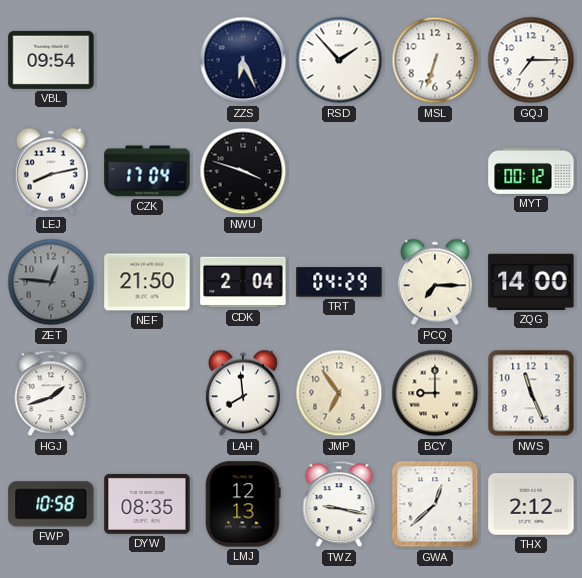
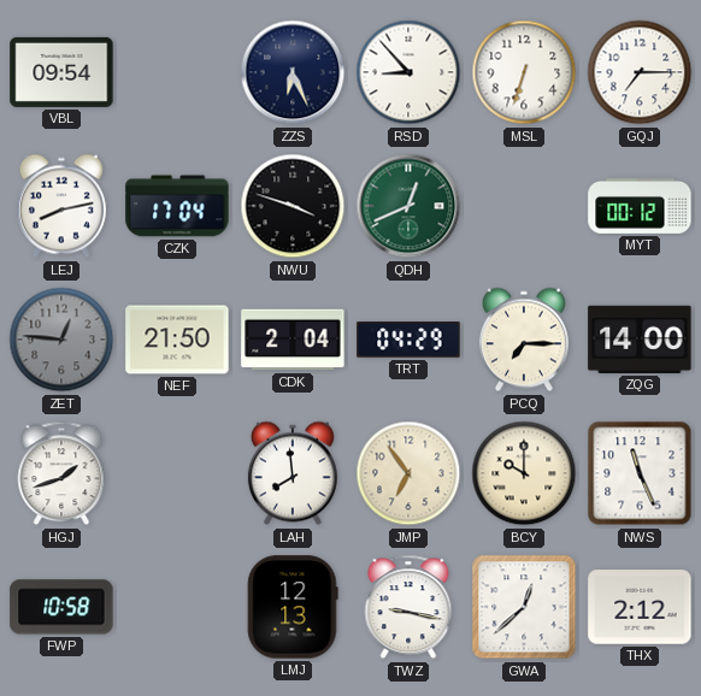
RSD: 1:53 -> 8:53
QDH: none -> 12:41
BCY: 9:00 -> 10:00
DYW: 08:35 -> none
